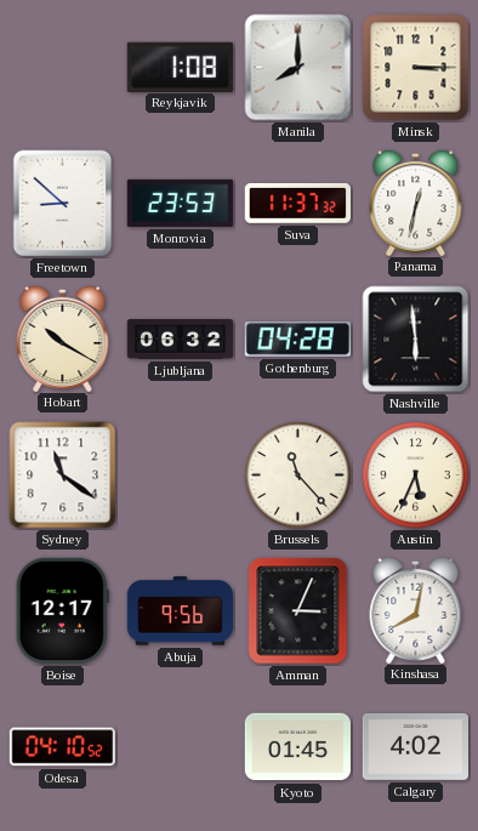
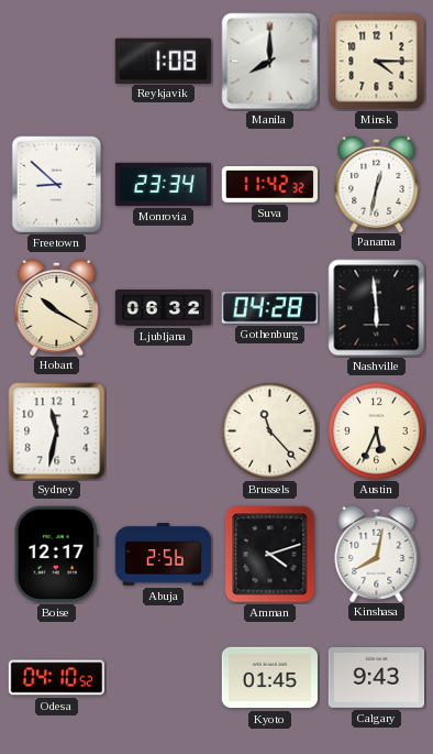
Minsk: 3:15 -> 4:15
Monrovia: 23:53 -> 23:34
Suva: 11:37 -> 11:42
Sydney: 11:21 -> 11:32
Abuja: 9:56 -> 2:56
Amman: 3:04 -> 4:12
Calgary: 4:02 -> 9:43
